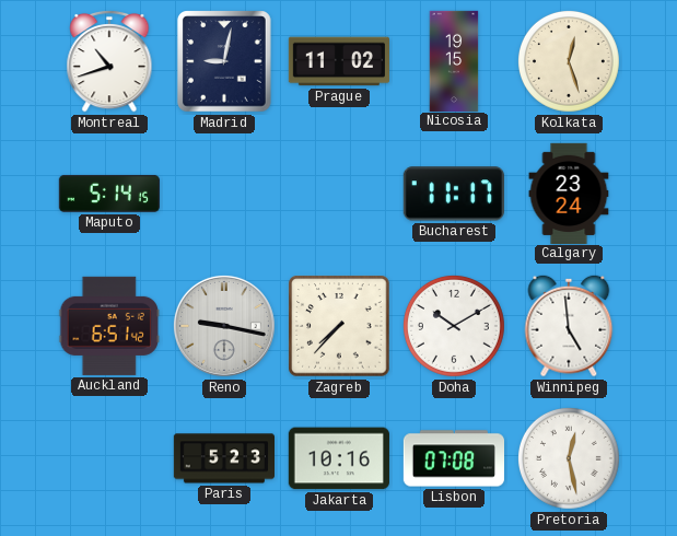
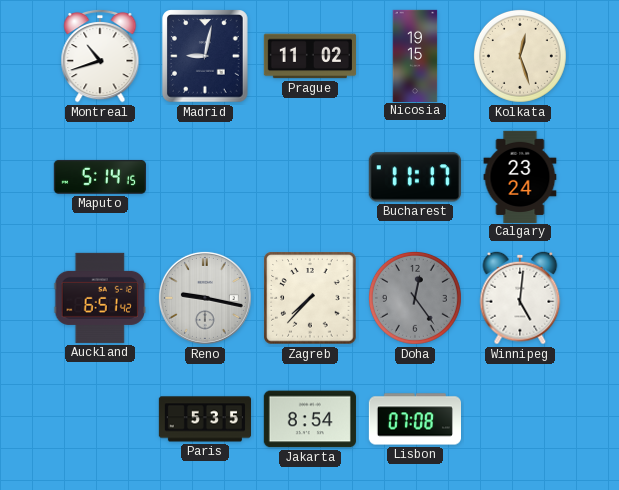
Doha: 10:10 -> 12:24
Doha dial: white -> grey
Winnipeg: 4:59 -> 5:01
Paris: 5:23 -> 5:35
Jakarta: 10:16 -> 8:54
Pretoria: 12:28 -> none
